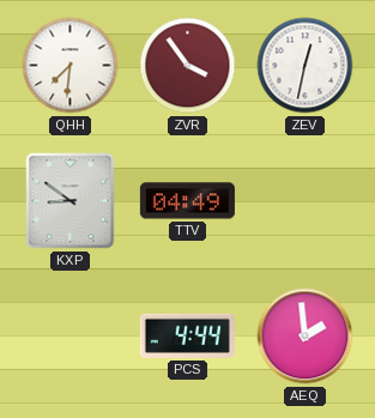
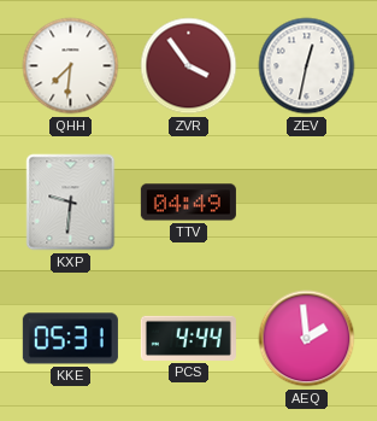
KXP: 8:51 -> 9:31
KKE: none -> 05:31
